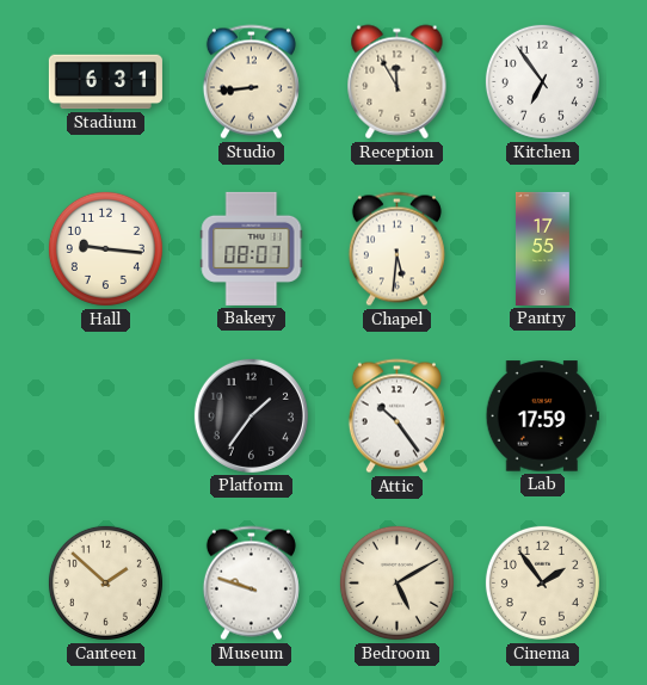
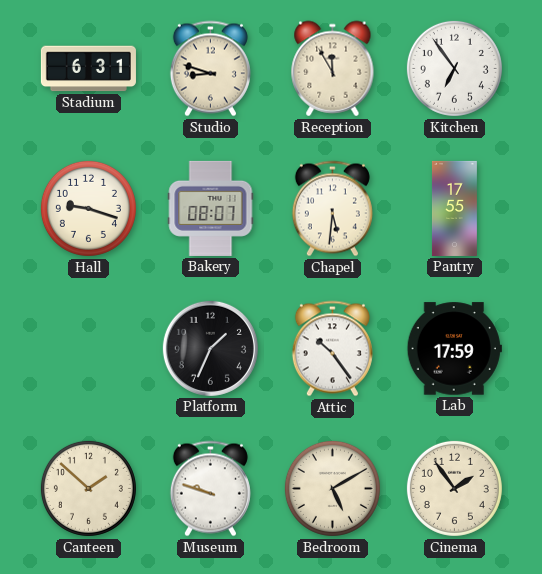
Studio: 8:44 -> 8:48
Hall: 9:16 -> 9:18
Platform: 1:36 -> 1:34
